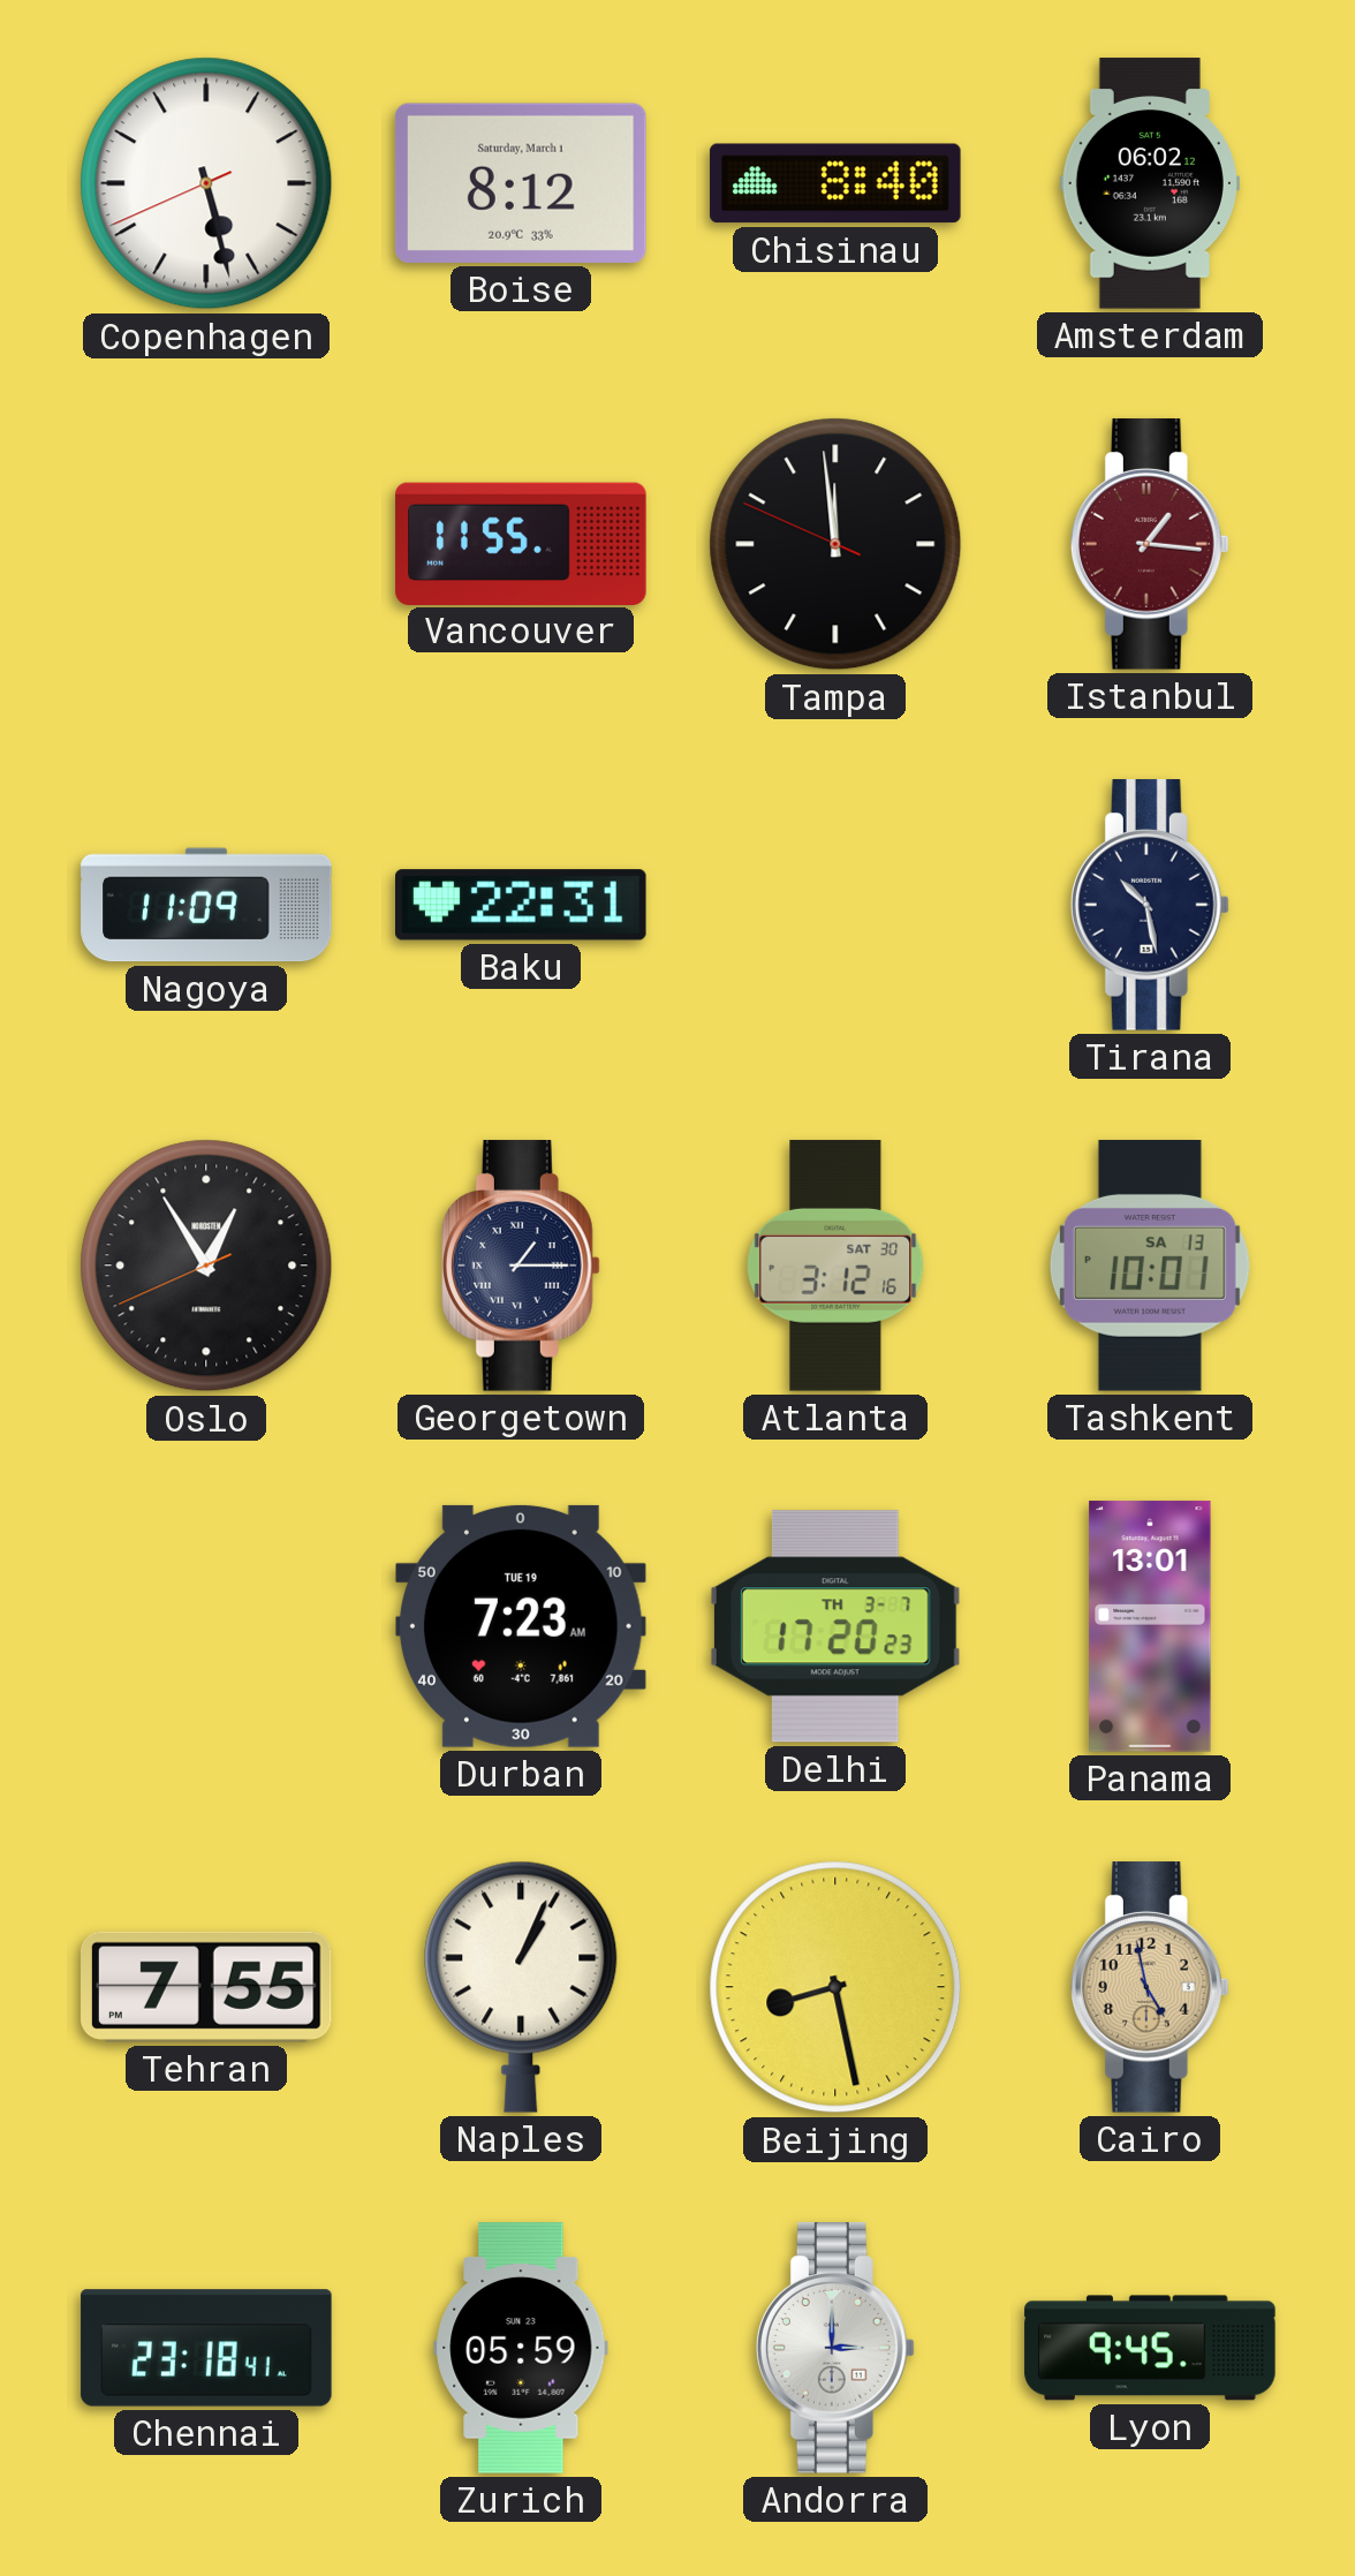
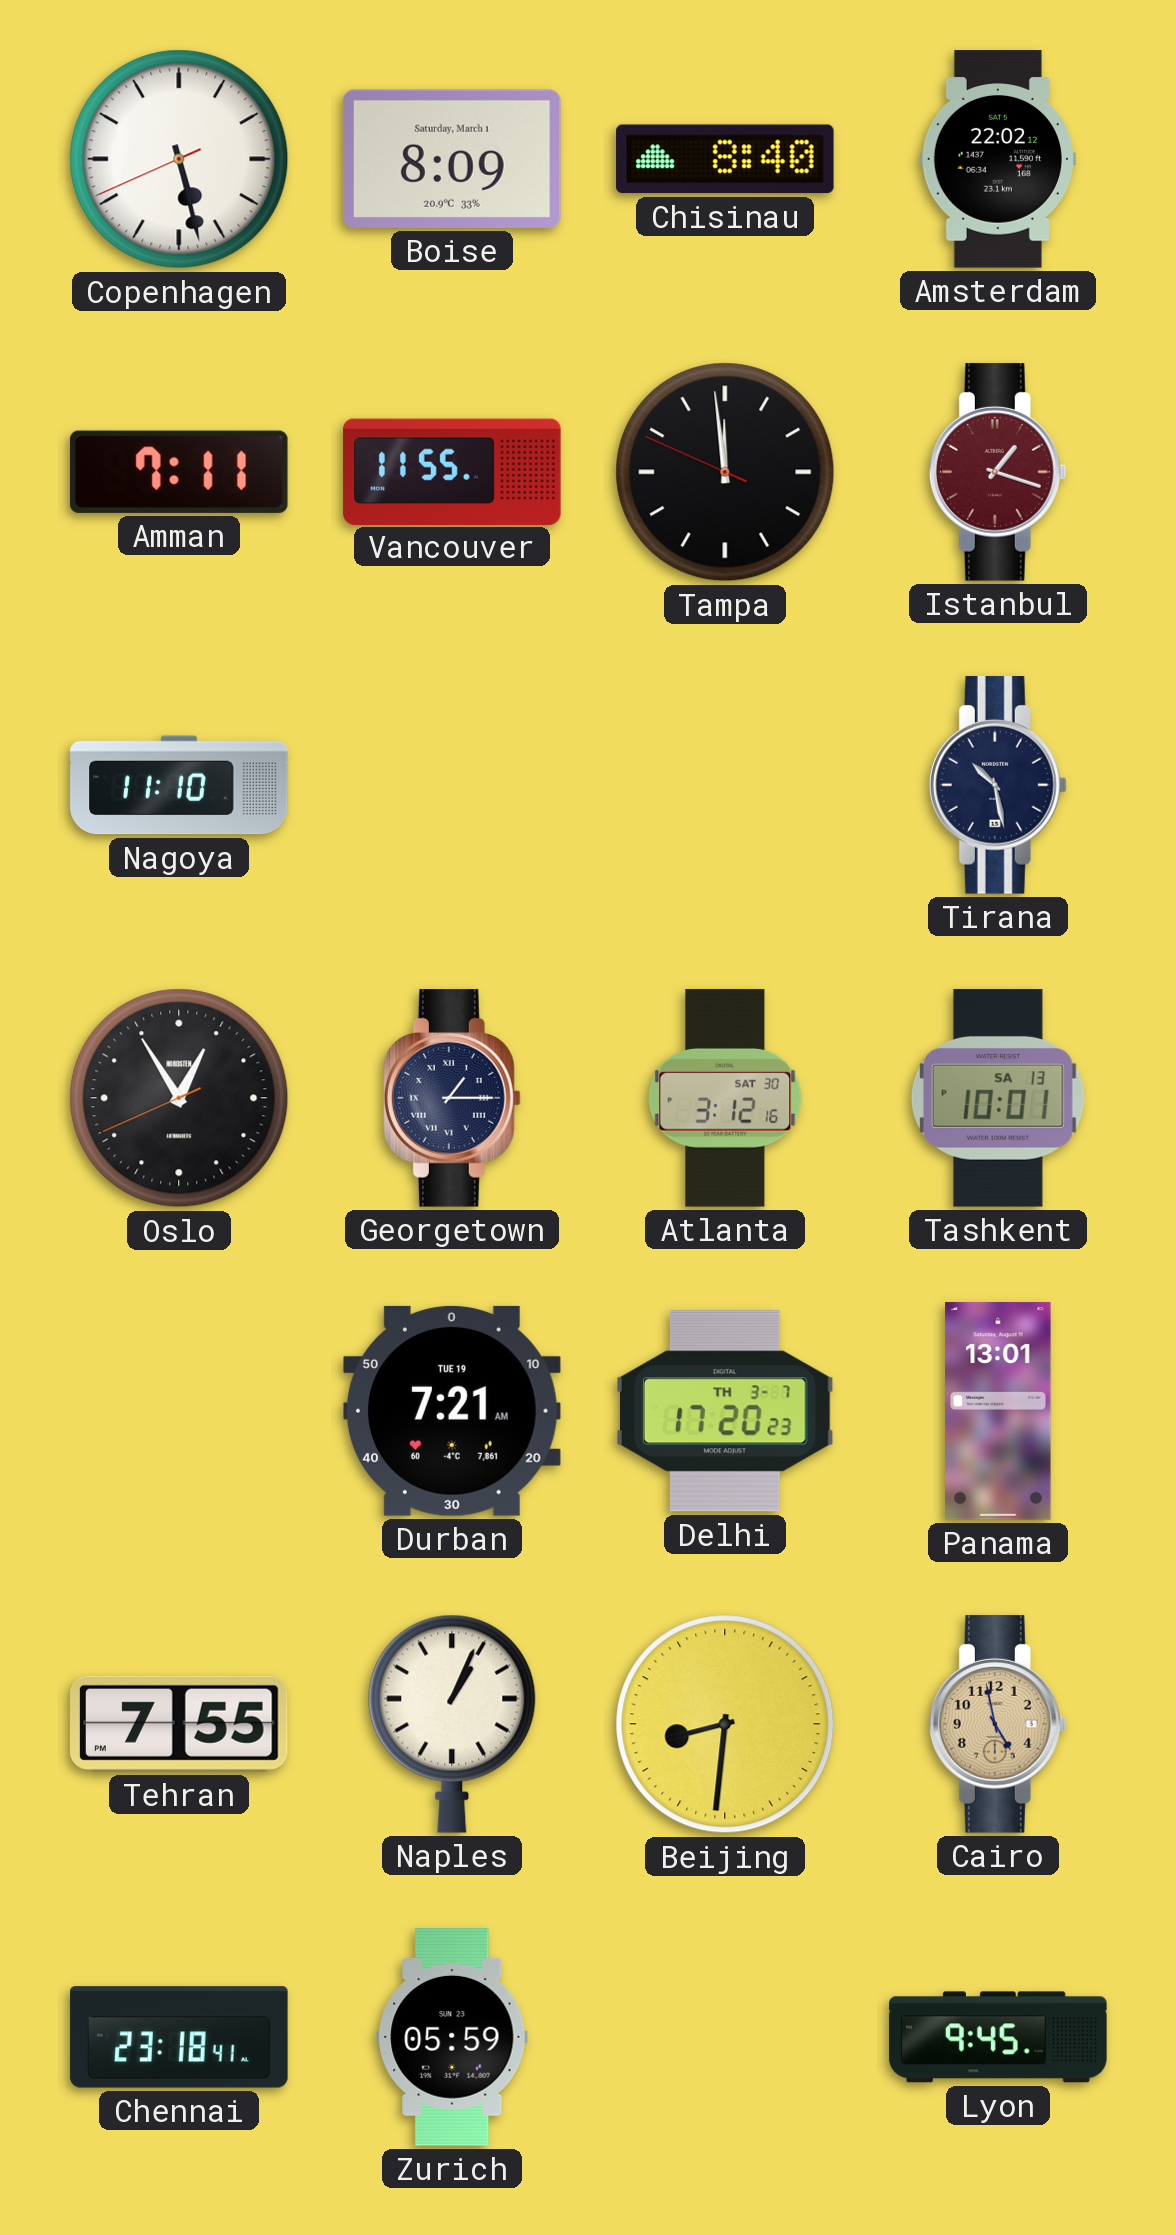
Boise: 8:12 -> 8:09
Amsterdam: 06:02 -> 22:02
Amman: none -> 7:11
Istanbul: 1:16 -> 1:18
Nagoya: 11:09 -> 11:10
Baku: 22:31 -> none
Durban: 7:23 -> 7:21
Beijing: 8:28 -> 8:31
Andorra: 3:00 -> none
